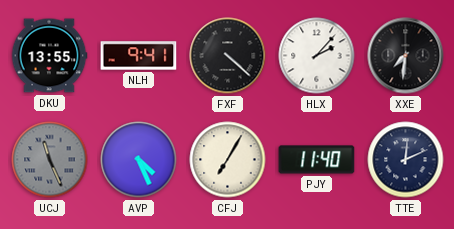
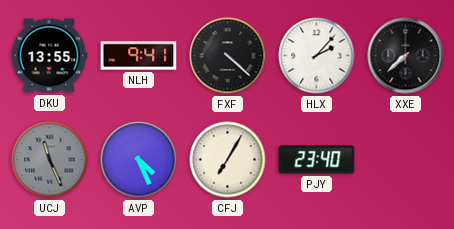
XXE: 7:31 -> 7:38
PJY: 11:40 -> 23:40
TTE: 12:11 -> none
